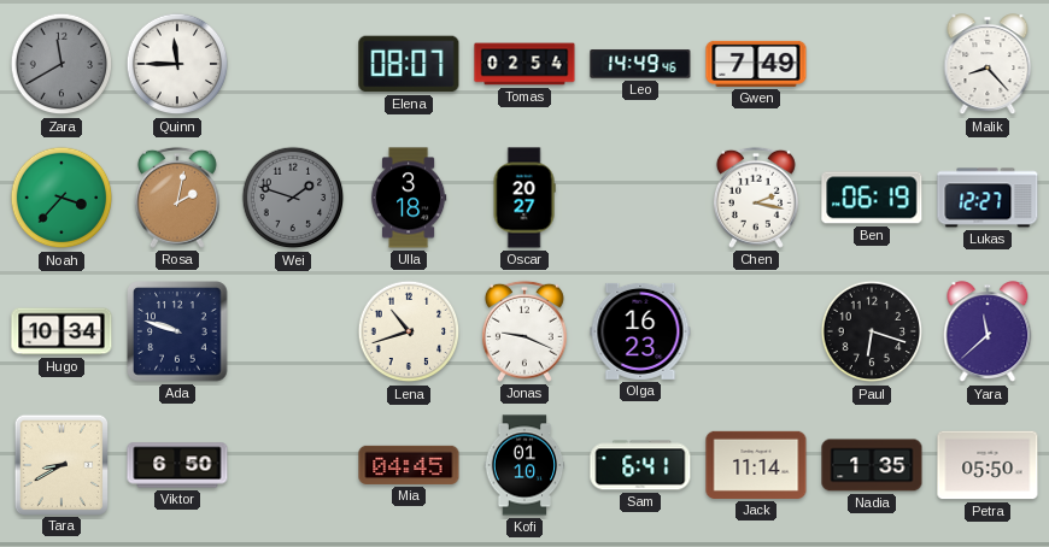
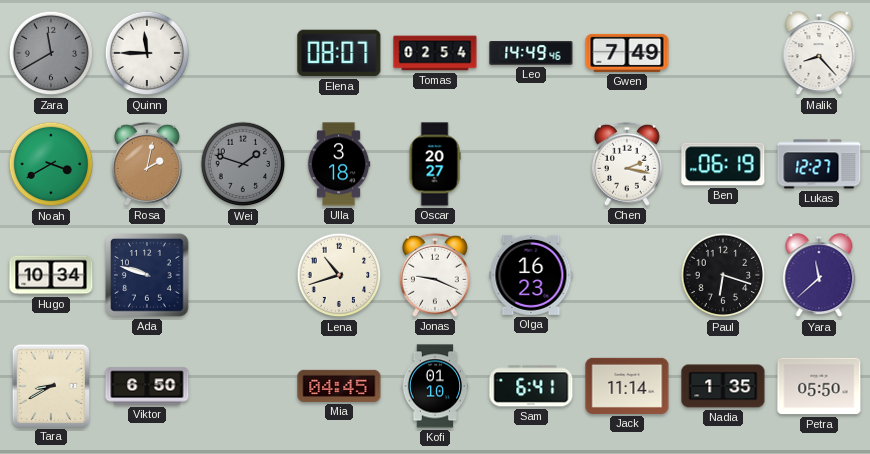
Noah: 3:37 -> 3:40
